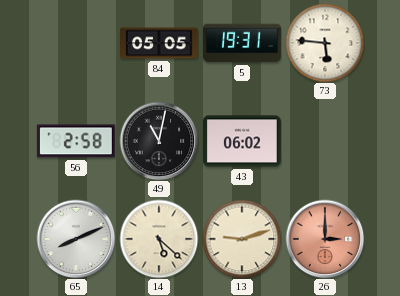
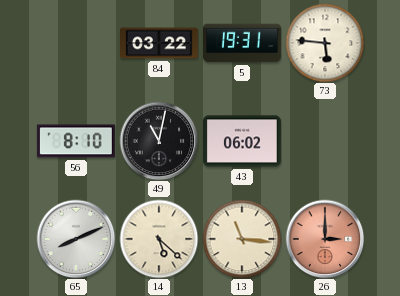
84: 05:05 -> 03:22
56: 2:58 -> 8:10
13: 9:12 -> 11:16
